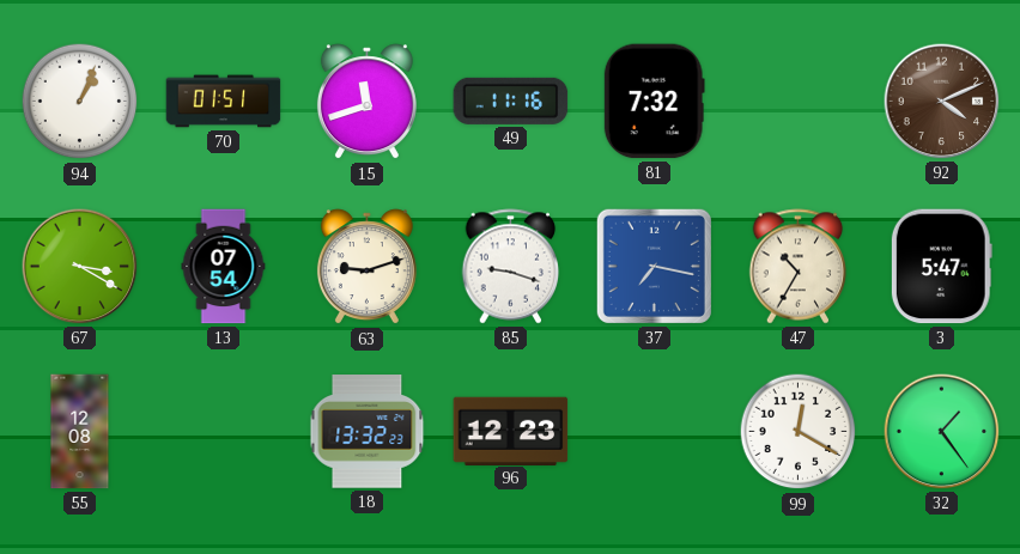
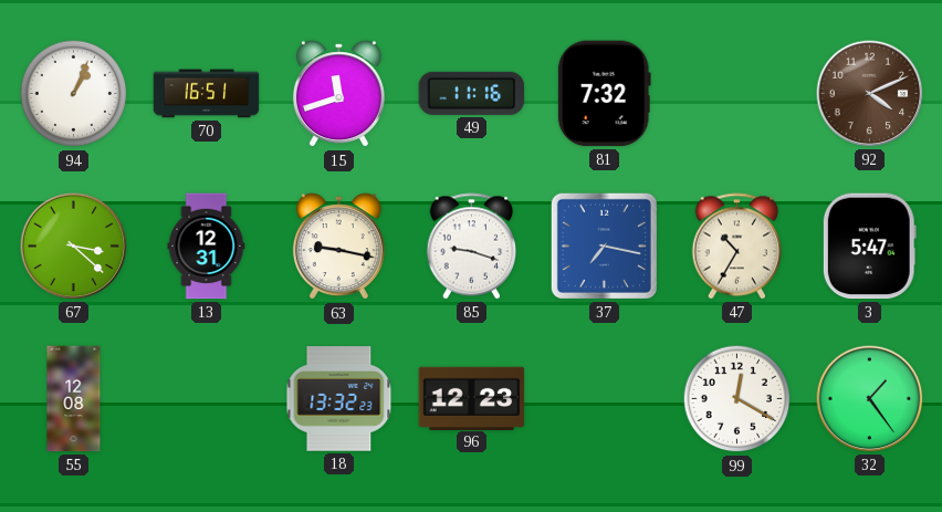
70: 01:51 -> 16:51
67: 3:20 -> 3:22
13: 07:54 -> 12:31
63: 9:12 -> 9:17
